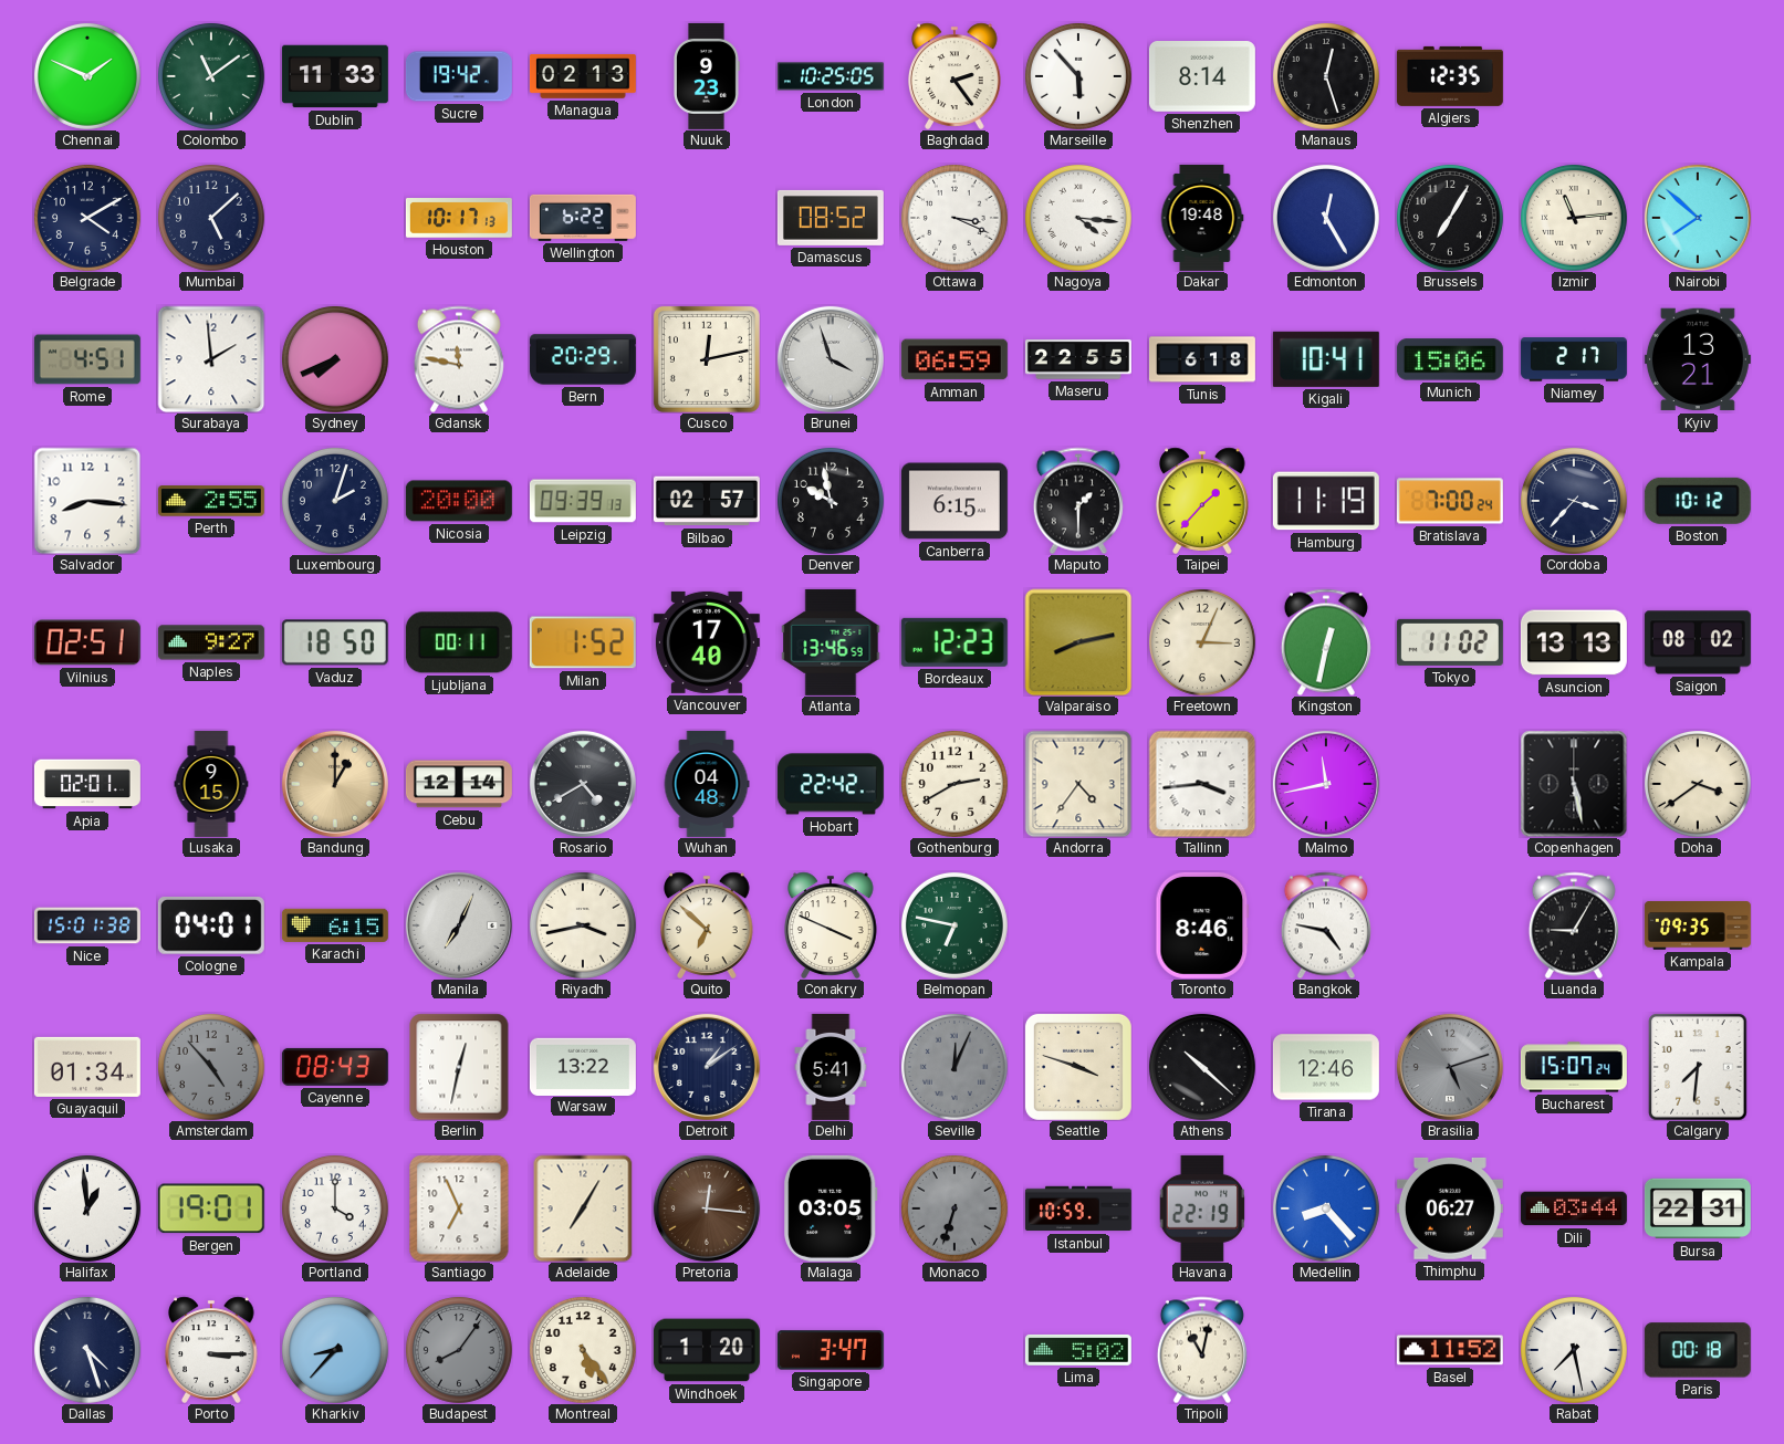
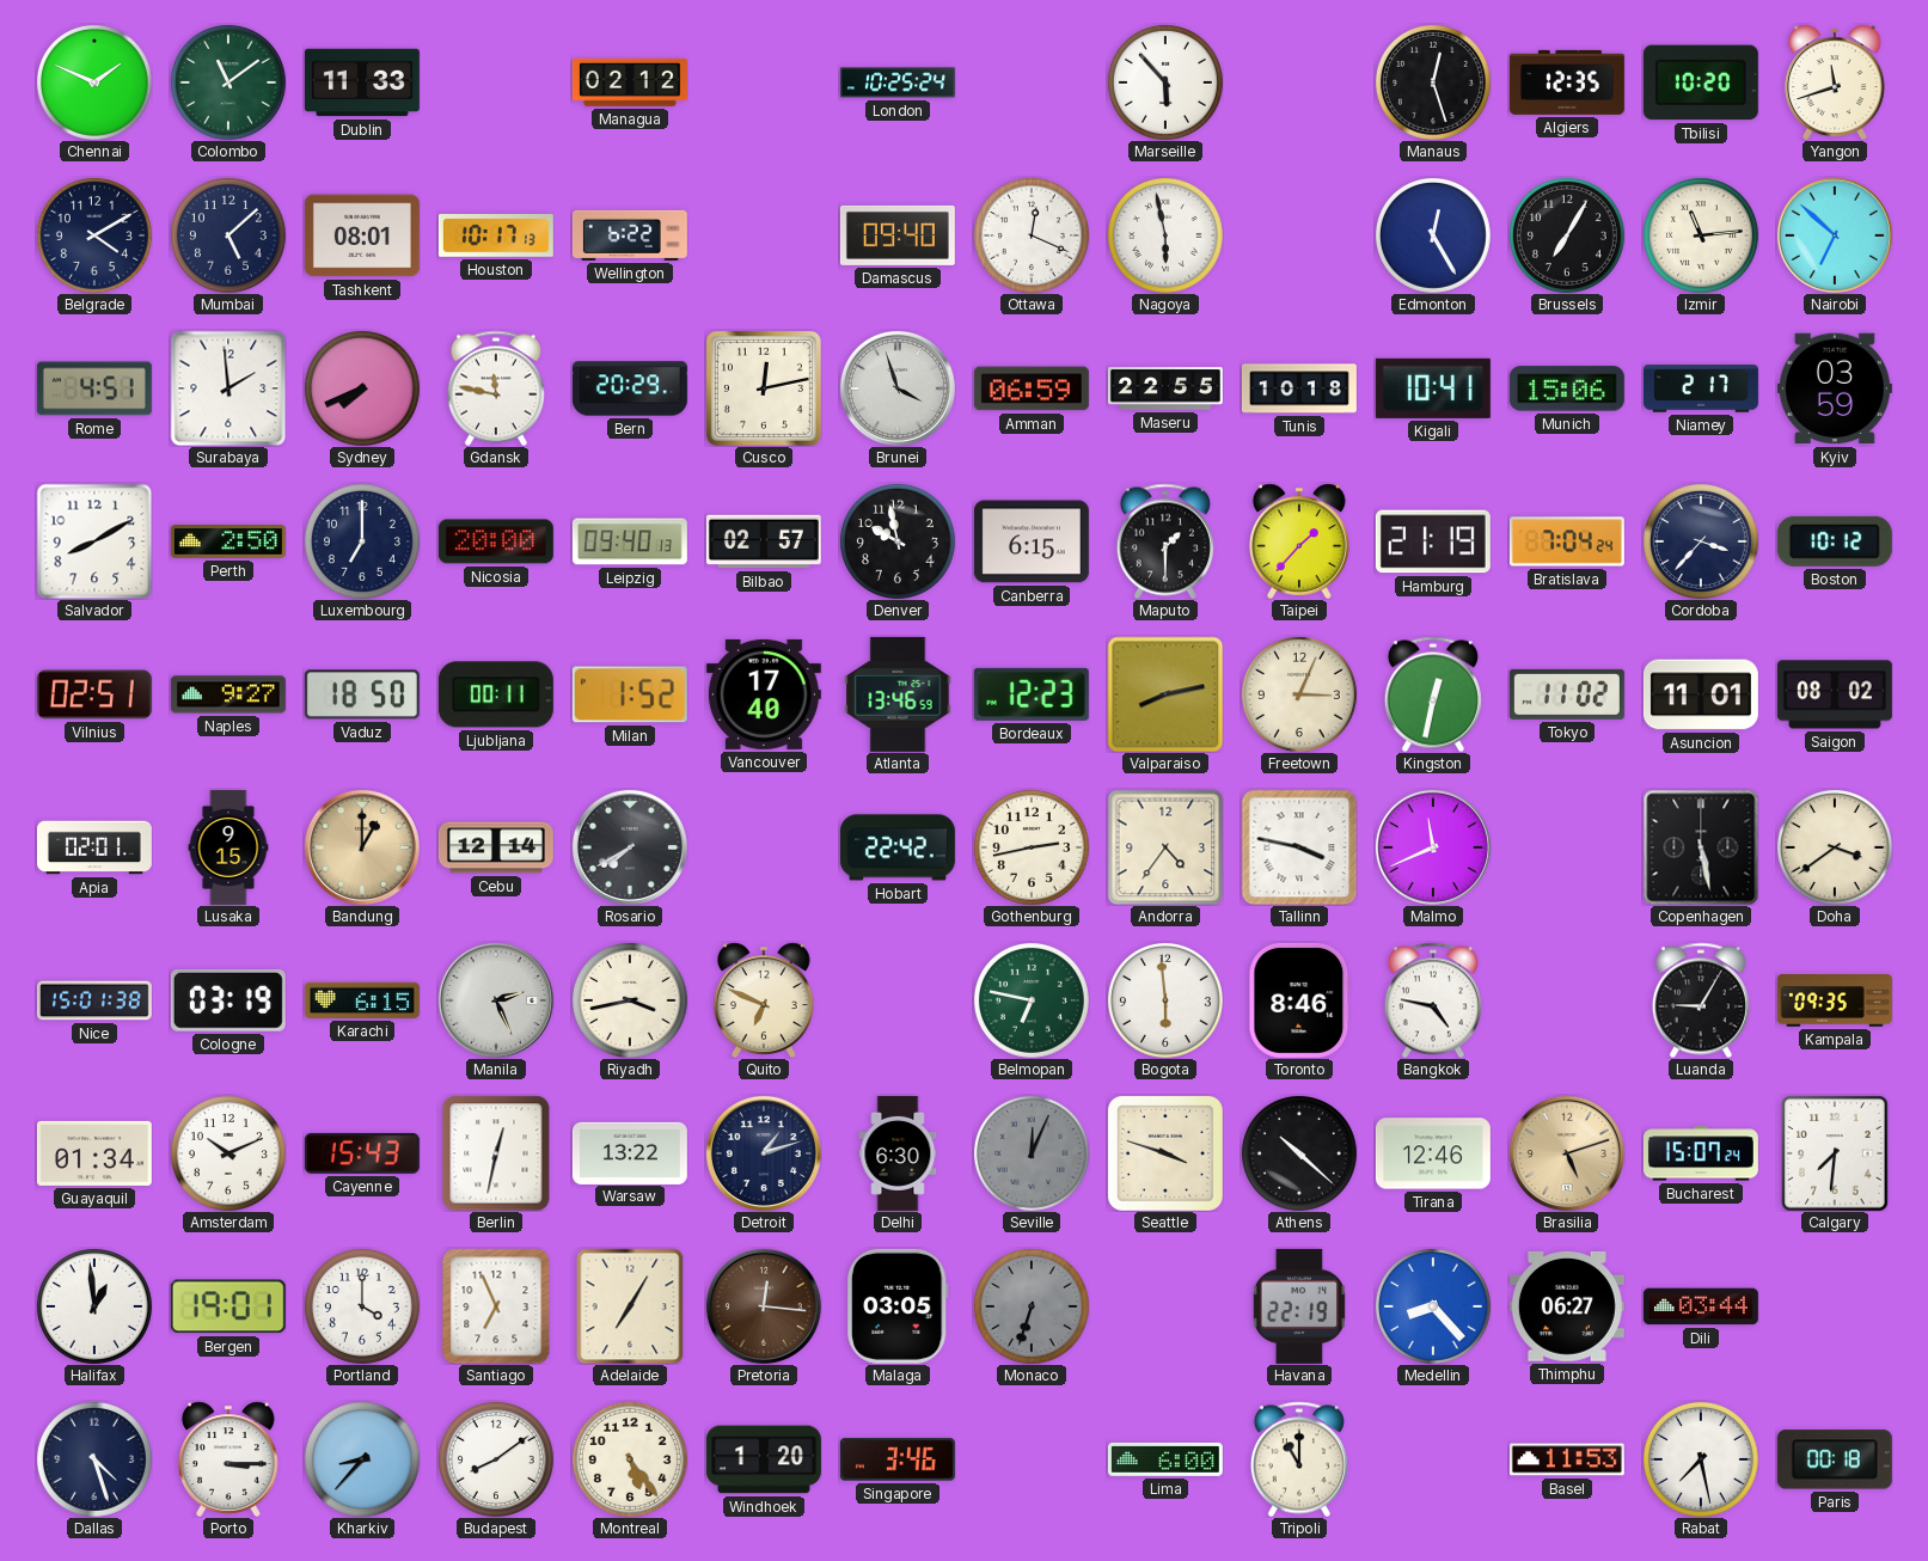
Sucre: 19:42 -> none
Managua: 02:13 -> 02:12
Nuuk: 9:23 -> none
London: 10:25:05 -> 10:25:24
Baghdad: 2:24 -> none
Shenzhen: 8:14 -> none
Tbilisi: none -> 10:20
Yangon: none -> 11:42
Tashkent: none -> 08:01
Damascus: 08:52 -> 09:40
Ottawa: 3:19 -> 12:19
Nagoya: 4:16 -> 5:58
Dakar: 19:48 -> none
Nairobi: 7:52 -> 6:52
Tunis: 6:18 -> 10:18
Kyiv: 13:21 -> 03:59
Salvador: 8:16 -> 8:10
Perth: 2:55 -> 2:50
Luxembourg: 2:03 -> 7:00
Leipzig: 09:39 -> 09:40
Hamburg: 11:19 -> 21:19
Bratislava: 7:00 -> 7:04
Asuncion: 13:13 -> 11:01
Rosario: 4:40 -> 7:40
Wuhan: 04:48 -> none
Gothenburg: 2:40 -> 2:43
Tallinn: 3:44 -> 3:47
Malmo: 11:43 -> 11:41
Cologne: 04:01 -> 03:19
Manila: 7:04 -> 2:26
Quito: 6:52 -> 6:49
Conakry: 3:49 -> none
Bogota: none -> 5:59
Amsterdam: 4:53 -> 10:11
Amsterdam dial: grey -> white
Cayenne: 08:43 -> 15:43
Detroit: 1:09 -> 1:12
Delhi: 5:41 -> 6:30
Brasilia dial: grey -> champagne
Istanbul: 10:59 -> none
Bursa: 22:31 -> none
Budapest: 8:06 -> 8:09
Budapest dial: grey -> white
Singapore: 3:47 -> 3:46
Lima: 5:02 -> 6:00
Tripoli: 11:02 -> 11:00
Basel: 11:52 -> 11:53
